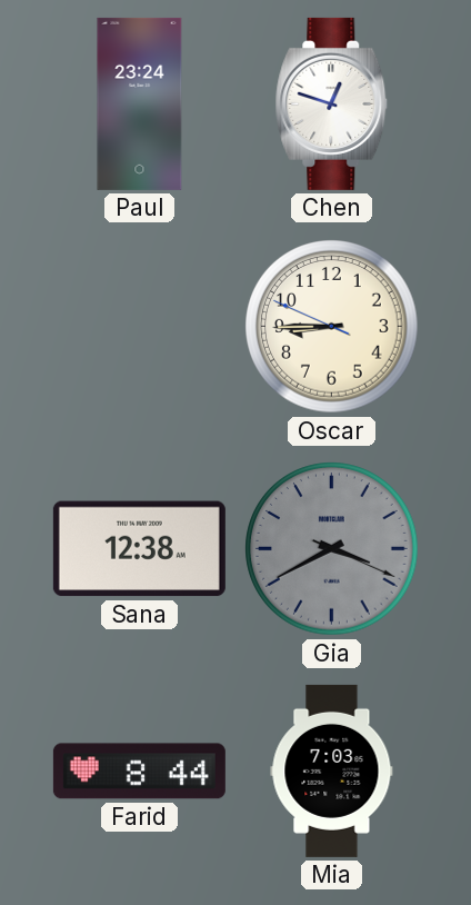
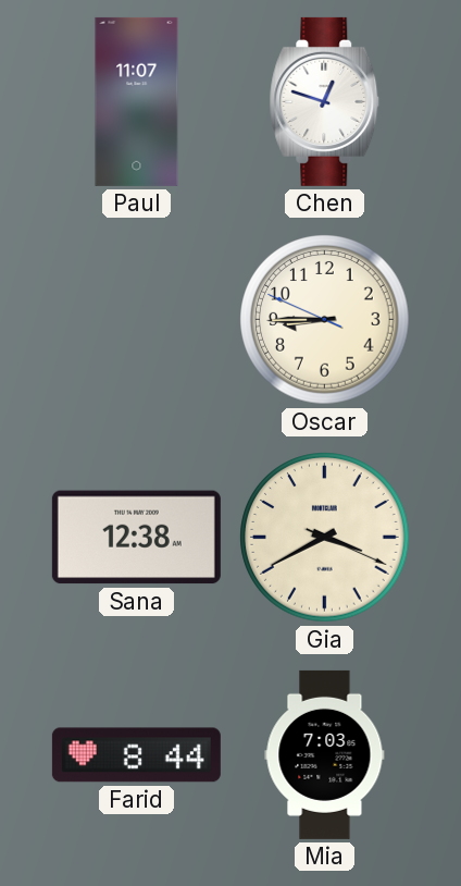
Paul: 23:24 -> 11:07
Gia dial: grey -> cream
